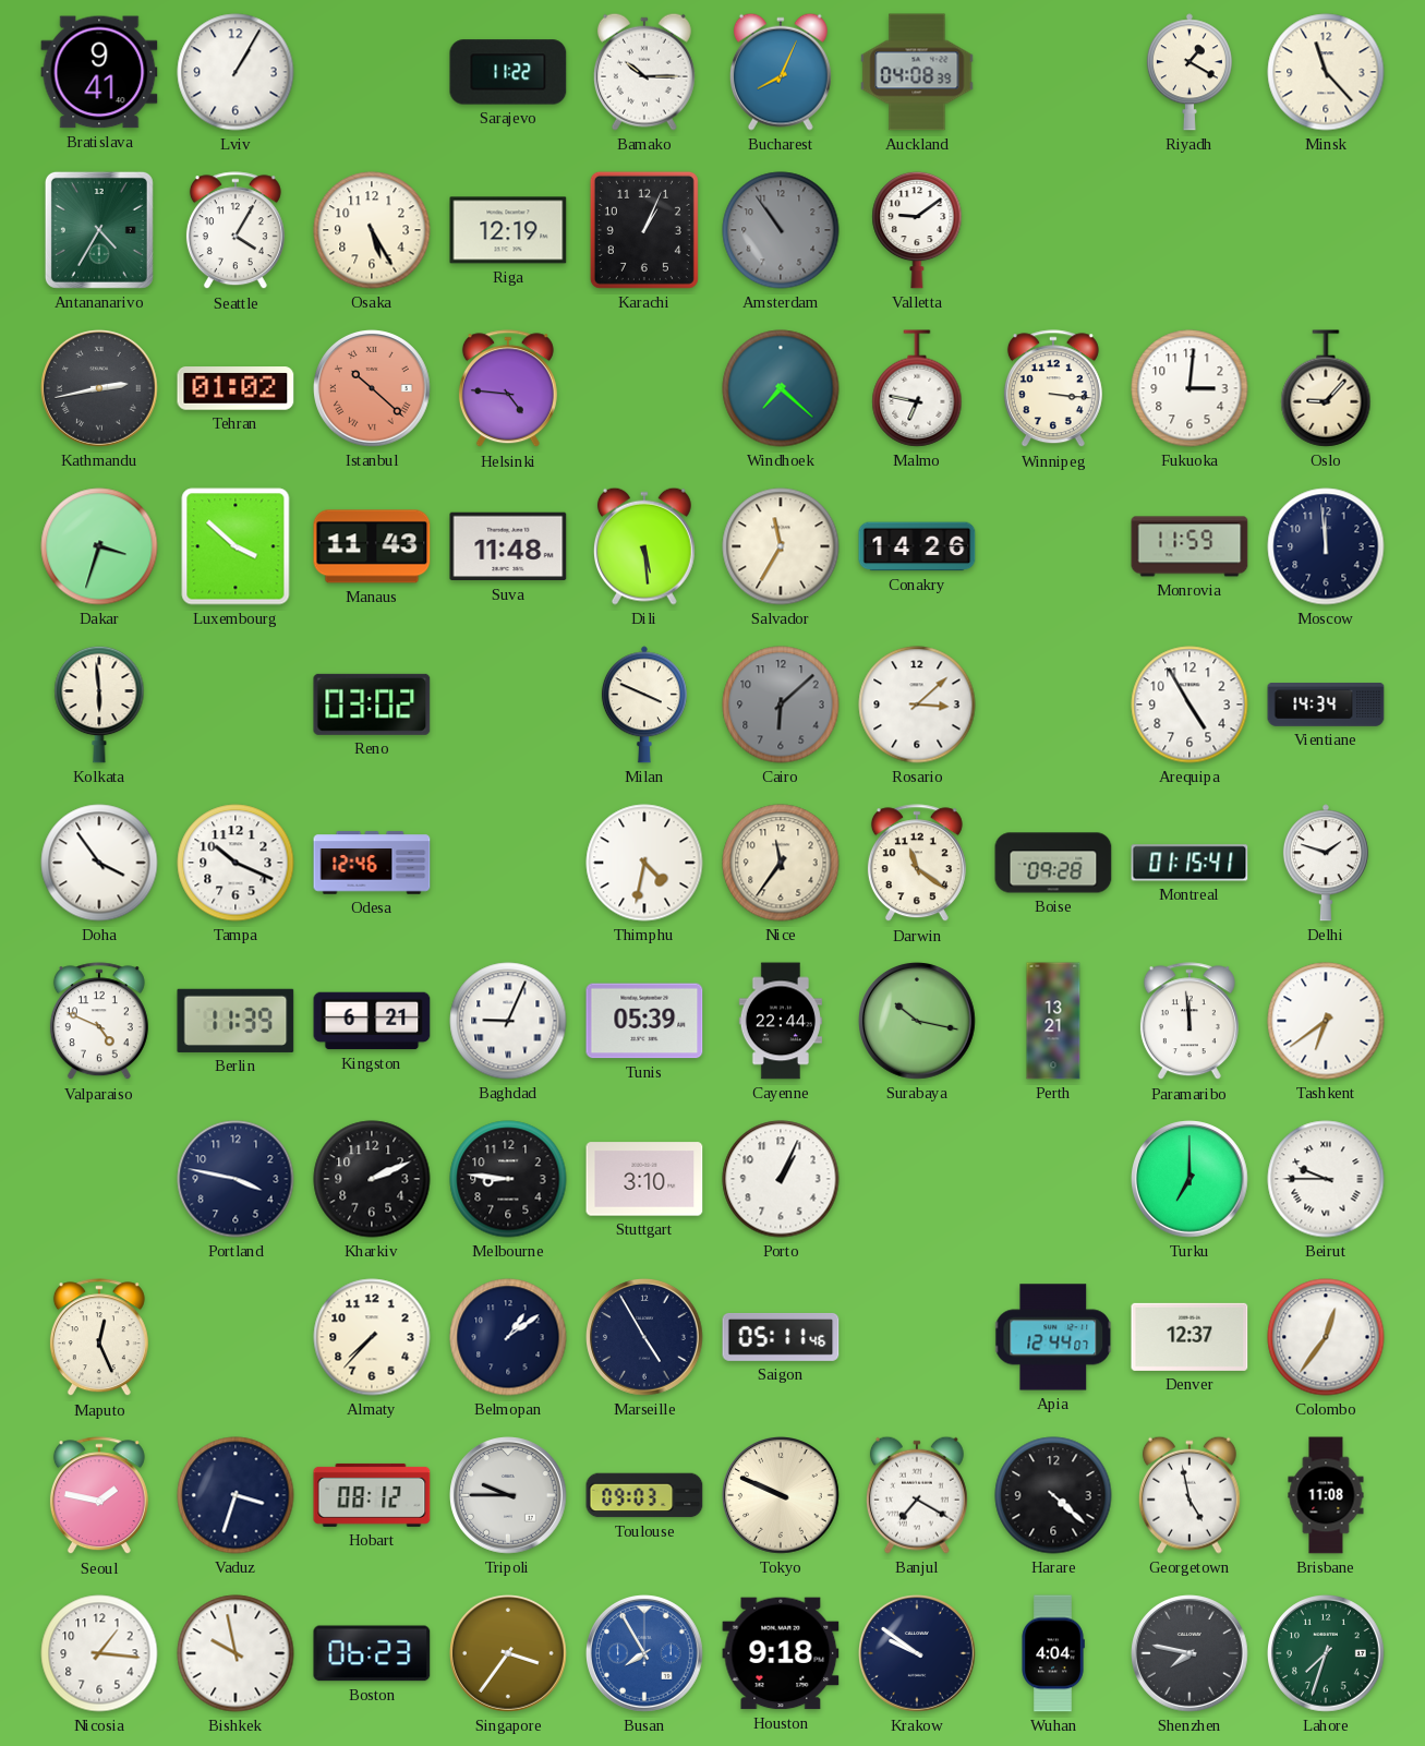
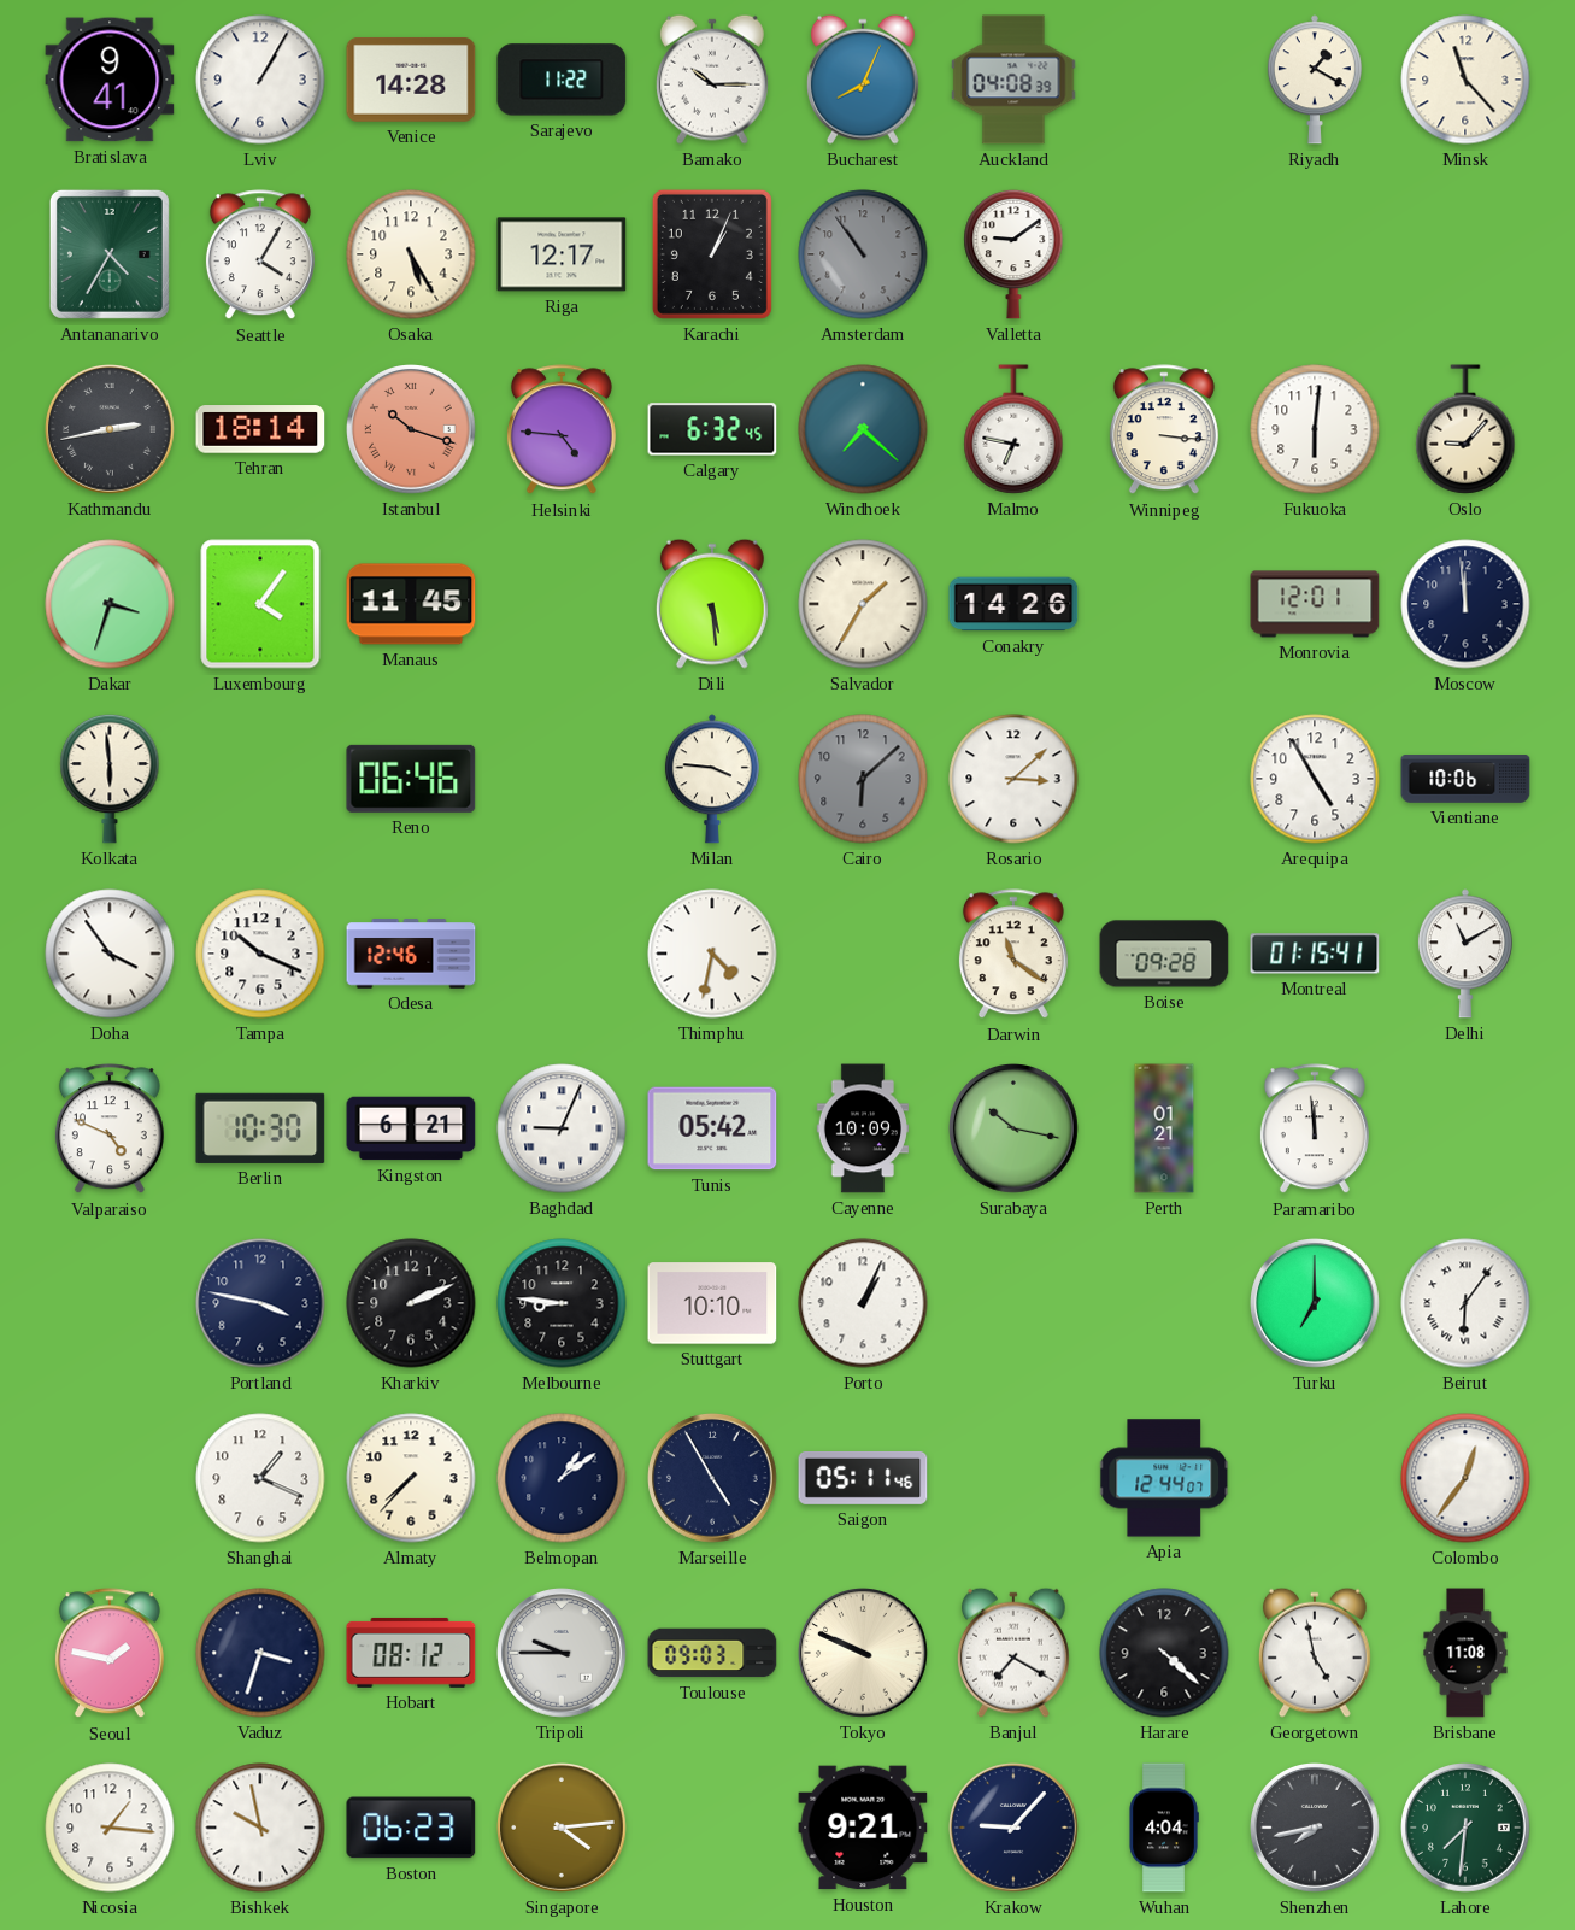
Venice: none -> 14:28
Riga: 12:19 -> 12:17
Tehran: 01:02 -> 18:14
Istanbul: 10:22 -> 10:18
Calgary: none -> 6:32
Fukuoka: 3:01 -> 6:01
Luxembourg: 3:52 -> 4:06
Manaus: 11:43 -> 11:45
Suva: 11:48 -> none
Salvador: 11:35 -> 1:35
Monrovia: 11:59 -> 12:01
Reno: 03:02 -> 06:46
Milan: 3:49 -> 3:46
Vientiane: 14:34 -> 10:06
Nice: 11:36 -> none
Delhi: 1:48 -> 11:10
Berlin: 11:39 -> 10:30
Tunis: 05:39 -> 05:42
Cayenne: 22:44 -> 10:09
Perth: 13:21 -> 01:21
Tashkent: 6:39 -> none
Stuttgart: 3:10 -> 10:10
Beirut: 9:45 -> 6:06
Maputo: 12:26 -> none
Shanghai: none -> 1:19
Denver: 12:37 -> none
Singapore: 3:36 -> 4:14
Busan: 7:55 -> none
Houston: 9:18 -> 9:21
Krakow: 9:51 -> 9:07
Shenzhen: 7:47 -> 7:43
Lahore: 7:33 -> 7:31
